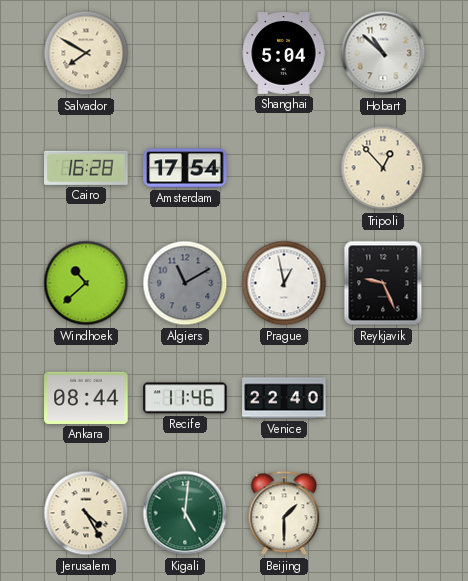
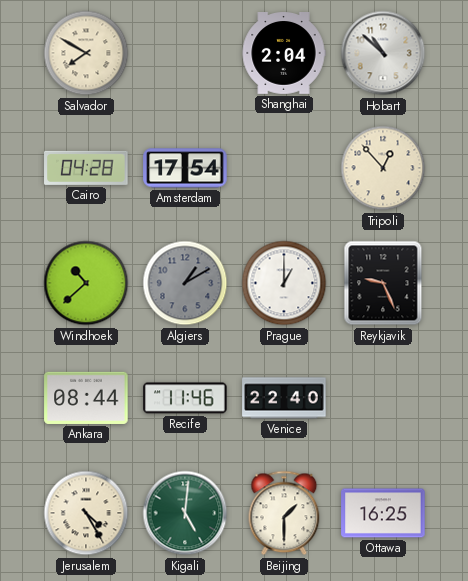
Shanghai: 5:04 -> 2:04
Cairo: 16:28 -> 04:28
Algiers: 11:10 -> 1:10
Prague: 12:58 -> 1:00
Ottawa: none -> 16:25
